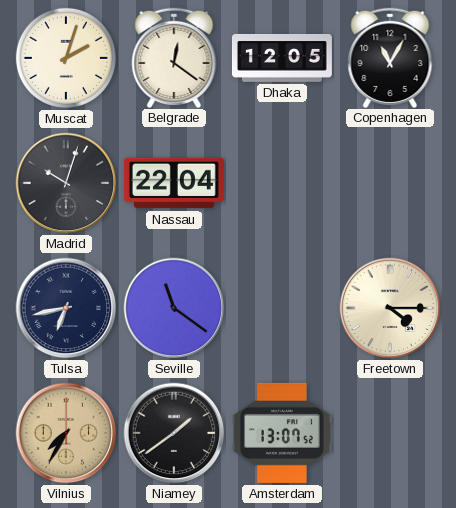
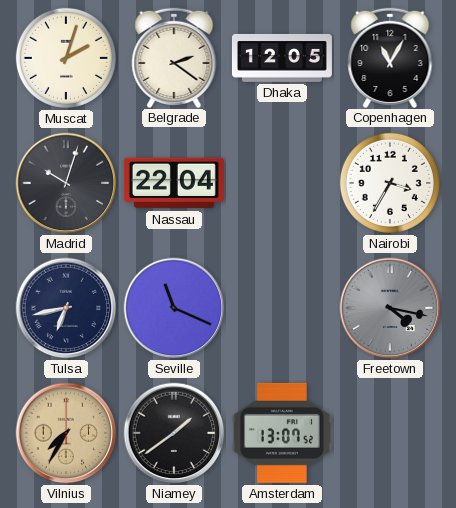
Belgrade: 12:21 -> 2:21
Nairobi: none -> 3:35
Seville: 11:21 -> 11:19
Freetown: 4:15 -> 4:17
Freetown dial: cream -> grey
